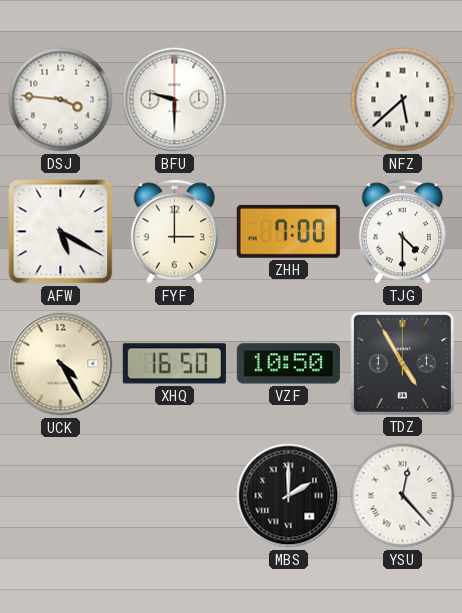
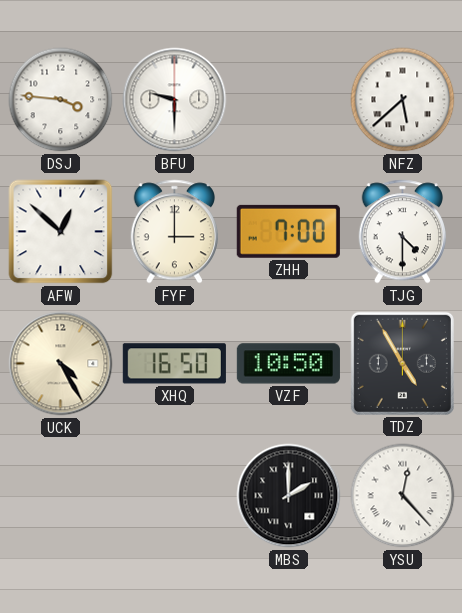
AFW: 5:20 -> 12:52
